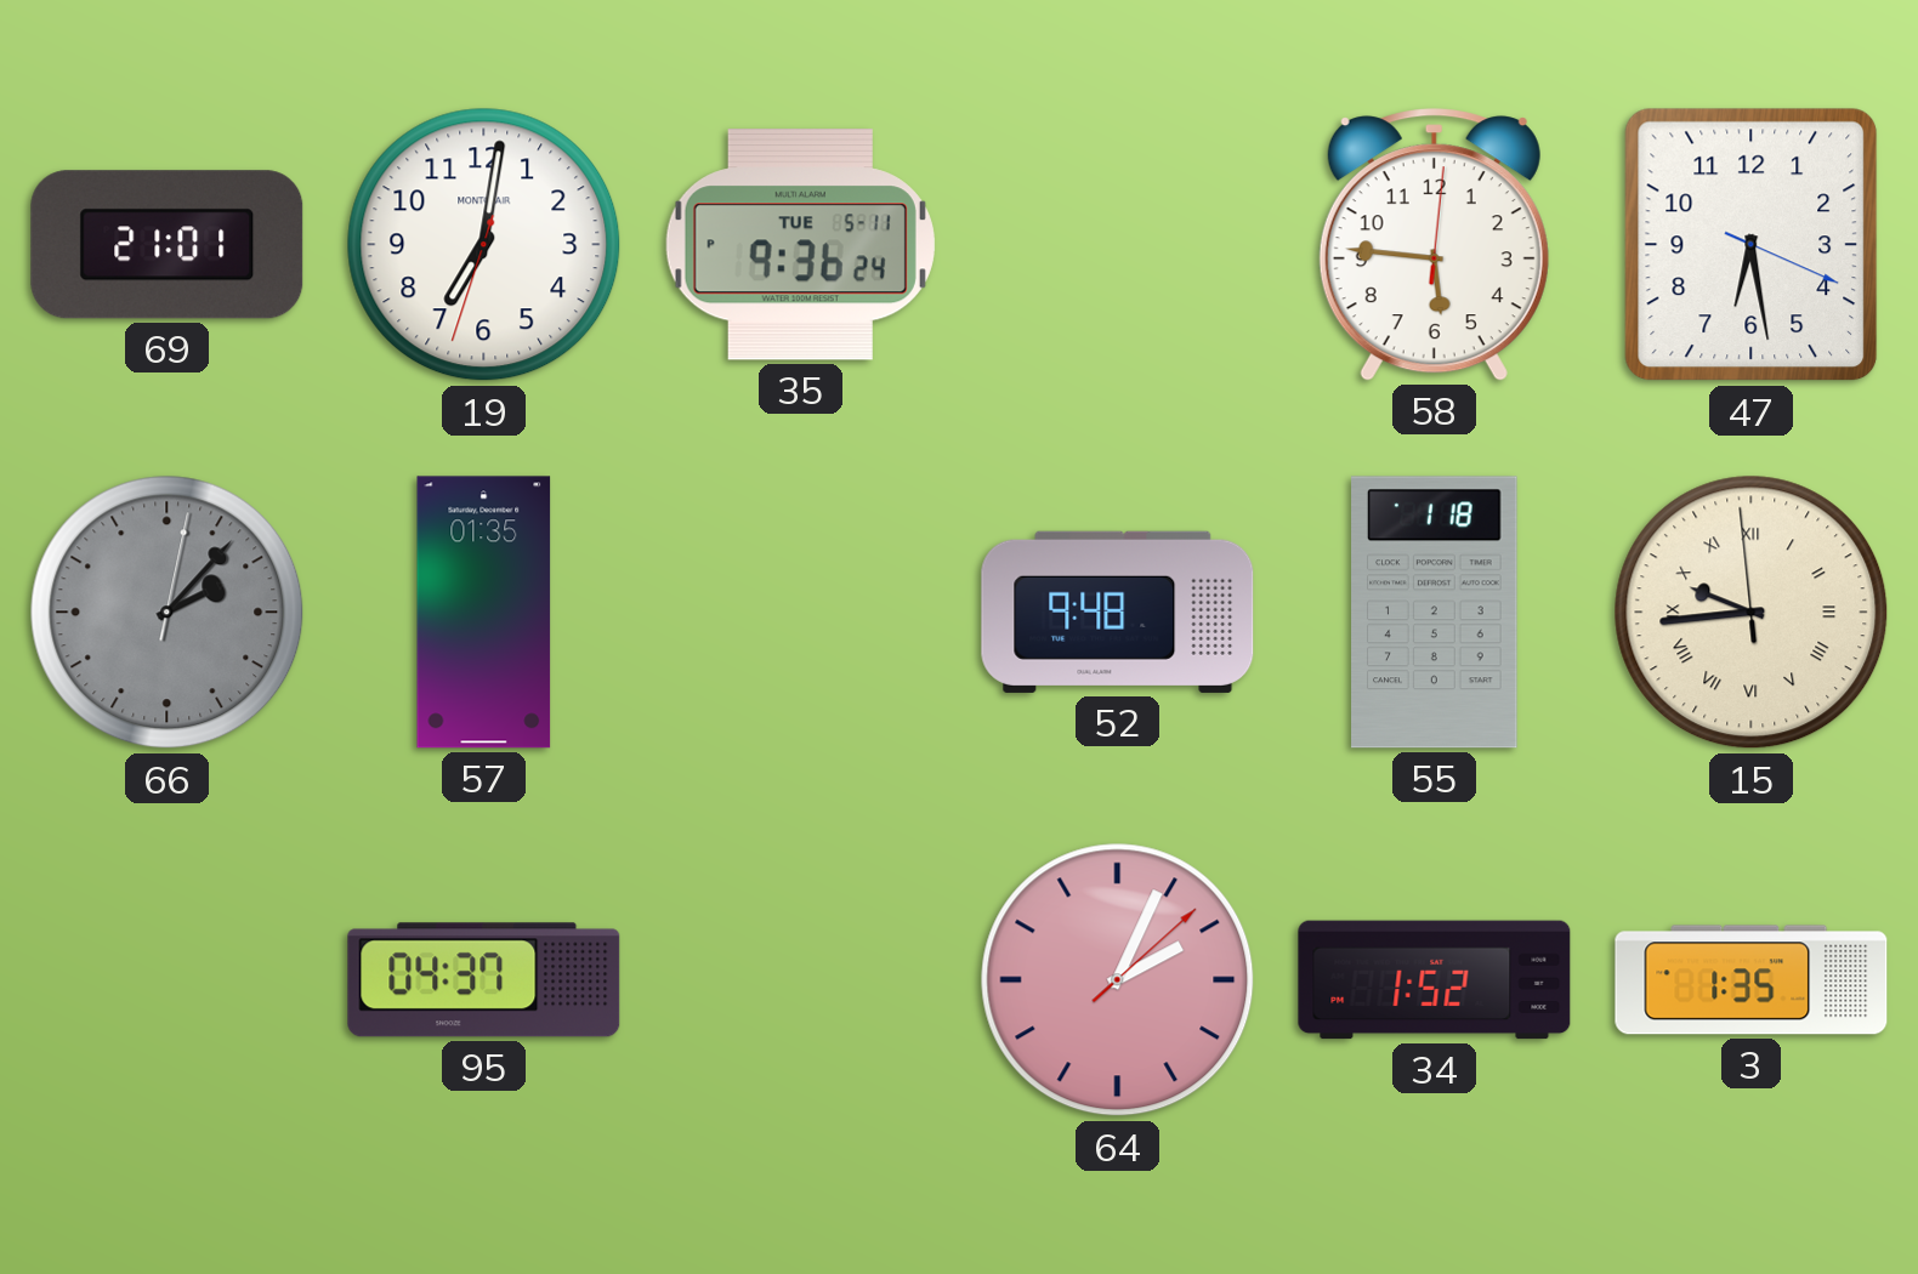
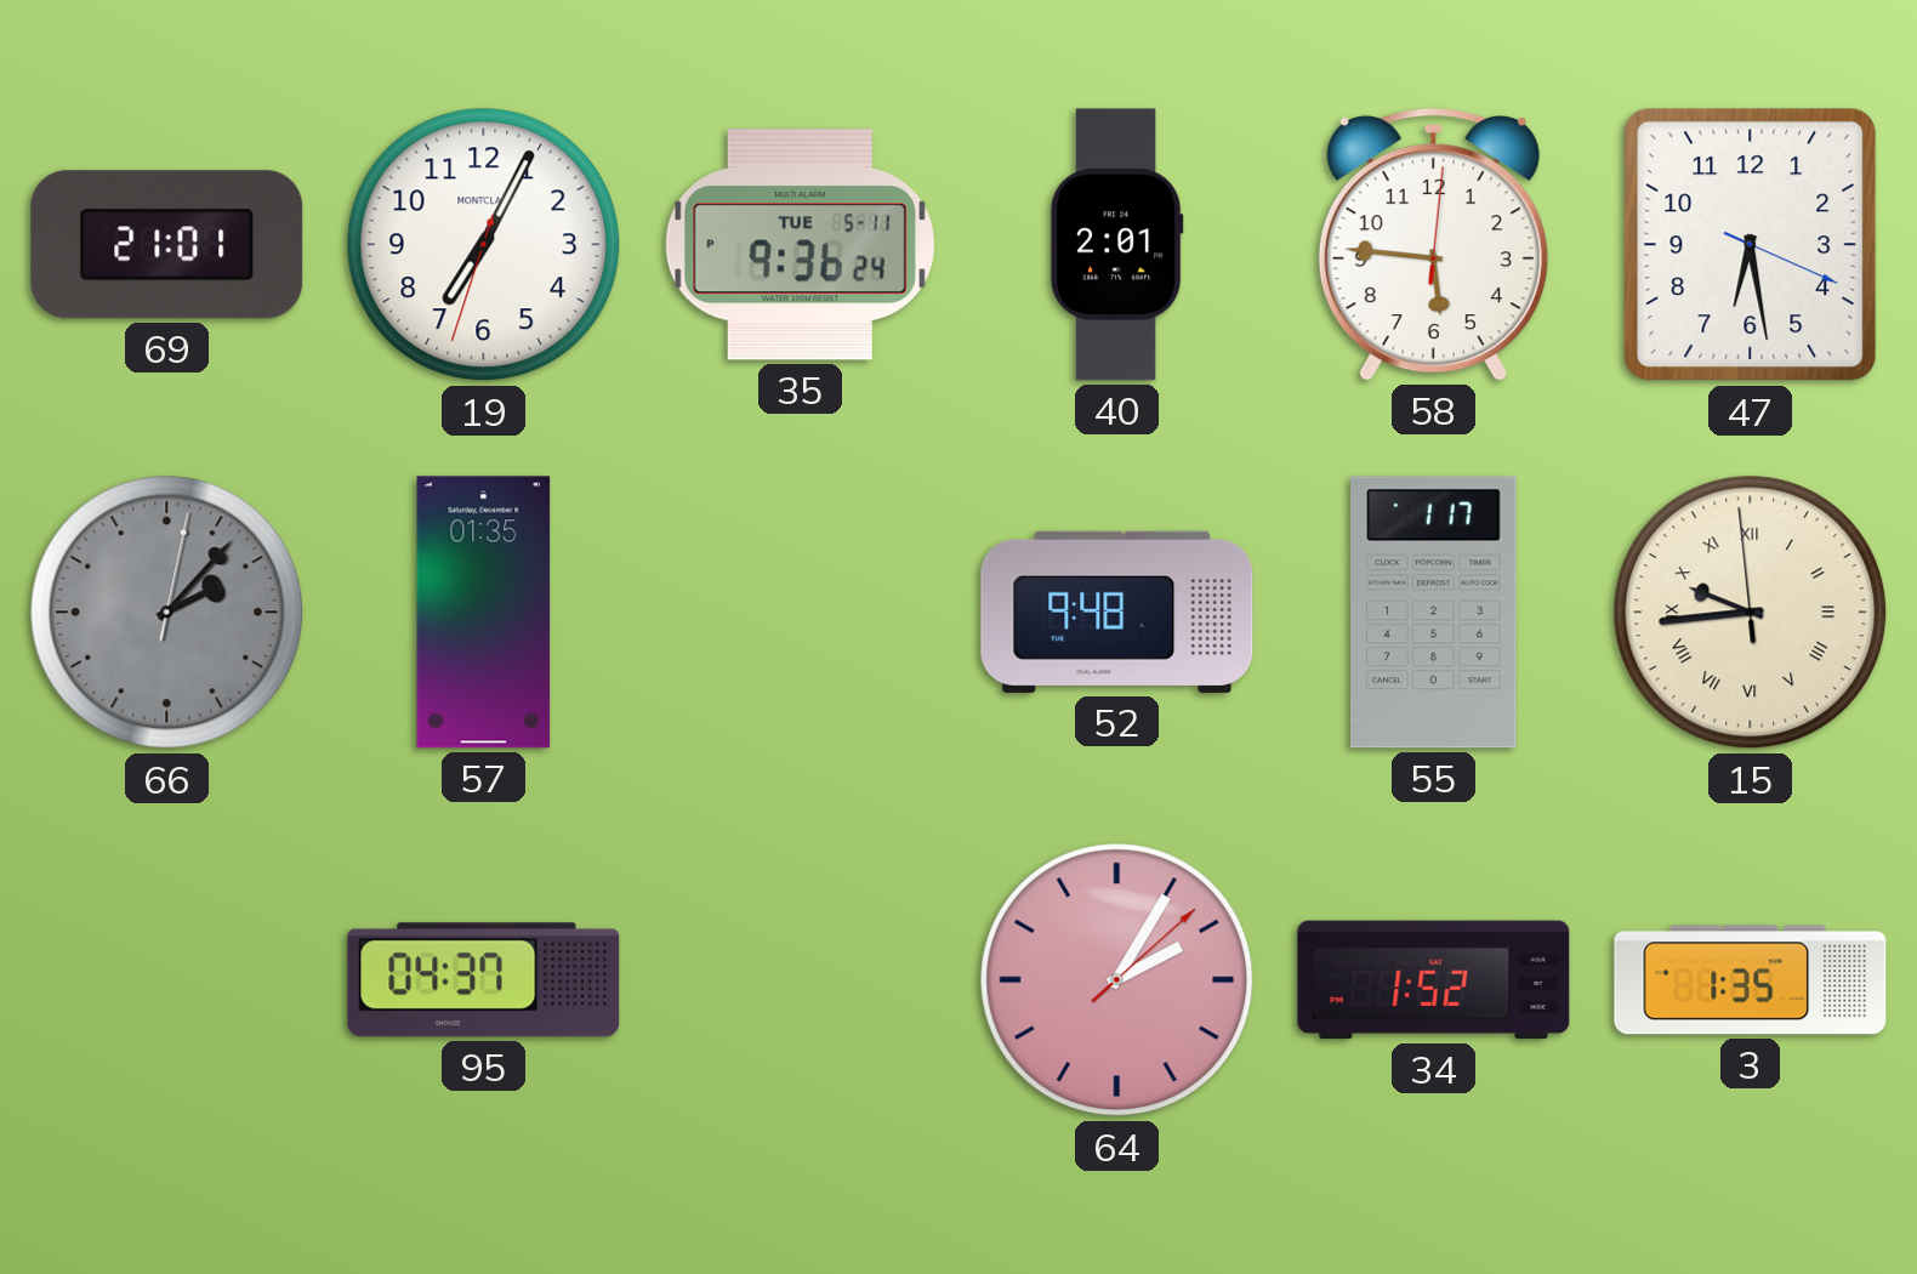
19: 7:01 -> 7:04
40: none -> 2:01
55: 1:18 -> 1:17
64: 2:04 -> 2:05
